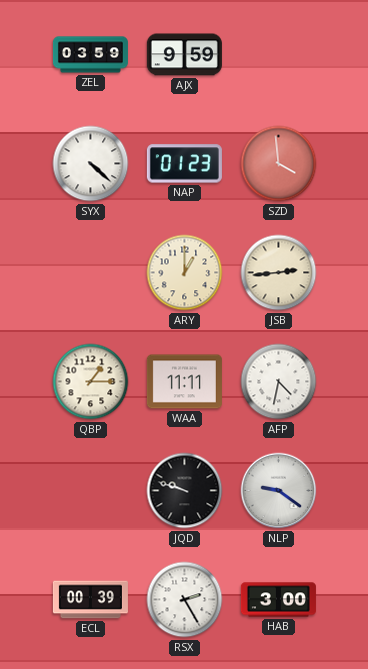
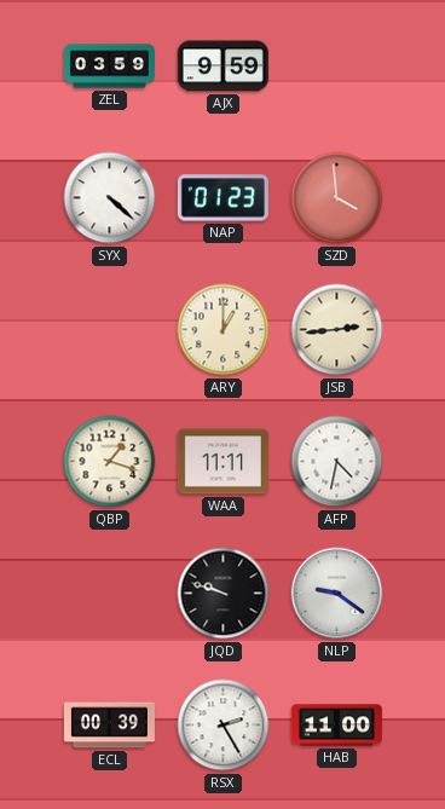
QBP: 1:15 -> 1:18
HAB: 3:00 -> 11:00
